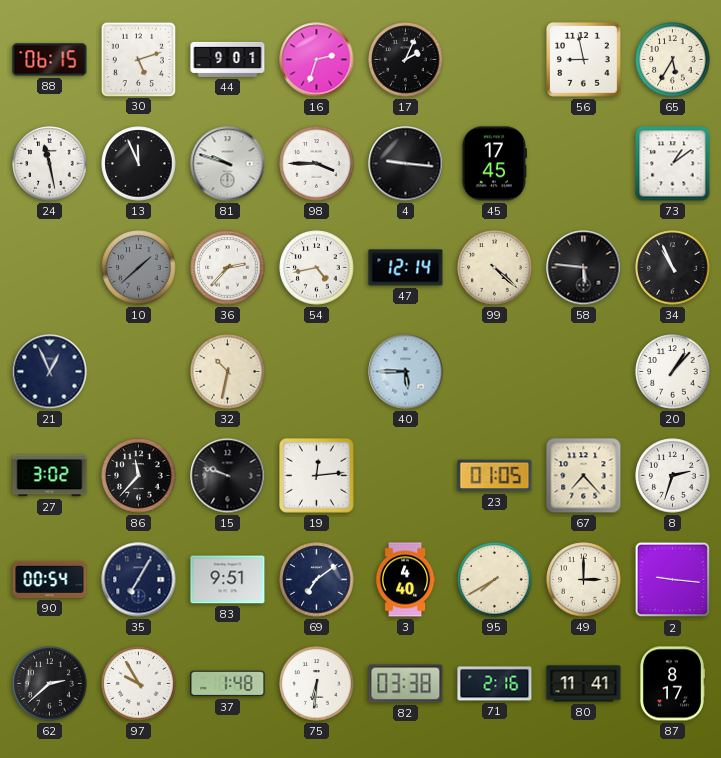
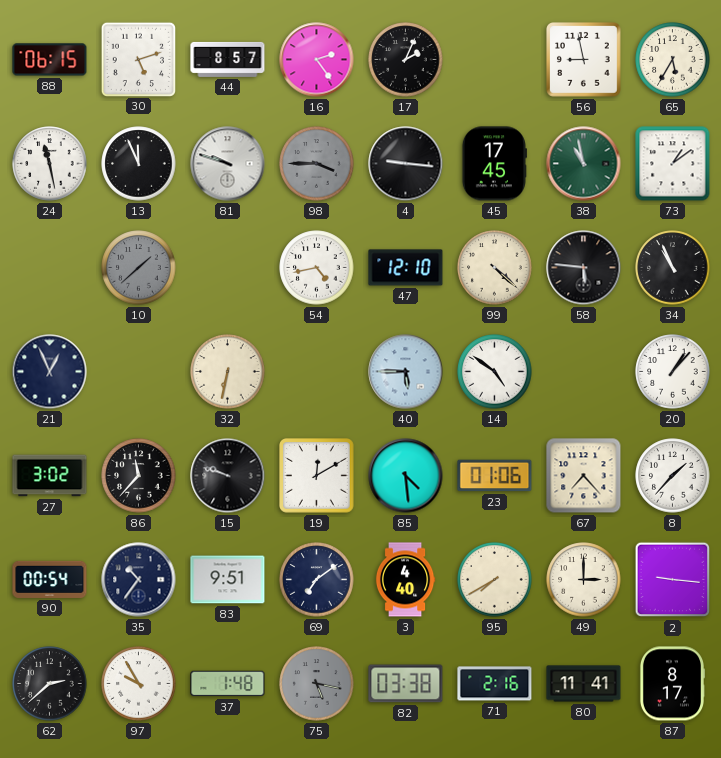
44: 9:01 -> 8:57
16: 2:33 -> 2:24
98 dial: white -> grey
38: none -> 10:58
36: 2:37 -> none
47: 12:14 -> 12:10
32: 10:32 -> 6:32
14: none -> 4:51
19: 12:14 -> 12:10
85: none -> 4:29
23: 01:05 -> 01:06
8: 2:33 -> 1:37
35: 7:05 -> 10:36
75: 6:31 -> 5:17
75 dial: white -> grey
